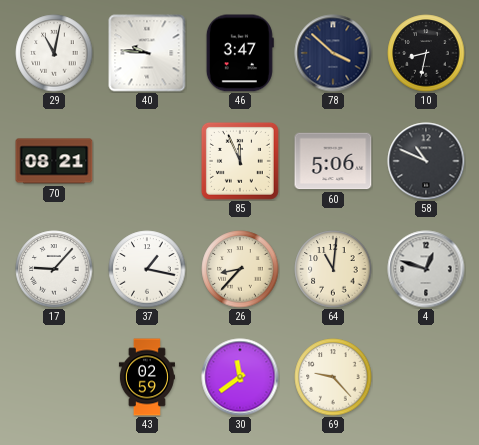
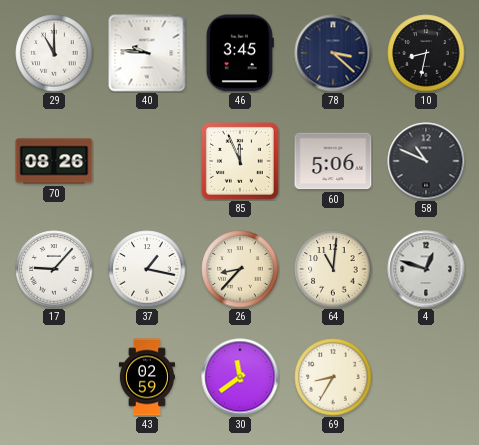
29: 11:02 -> 11:00
46: 3:47 -> 3:45
78: 3:52 -> 3:22
70: 08:21 -> 08:26
69: 9:23 -> 8:35
